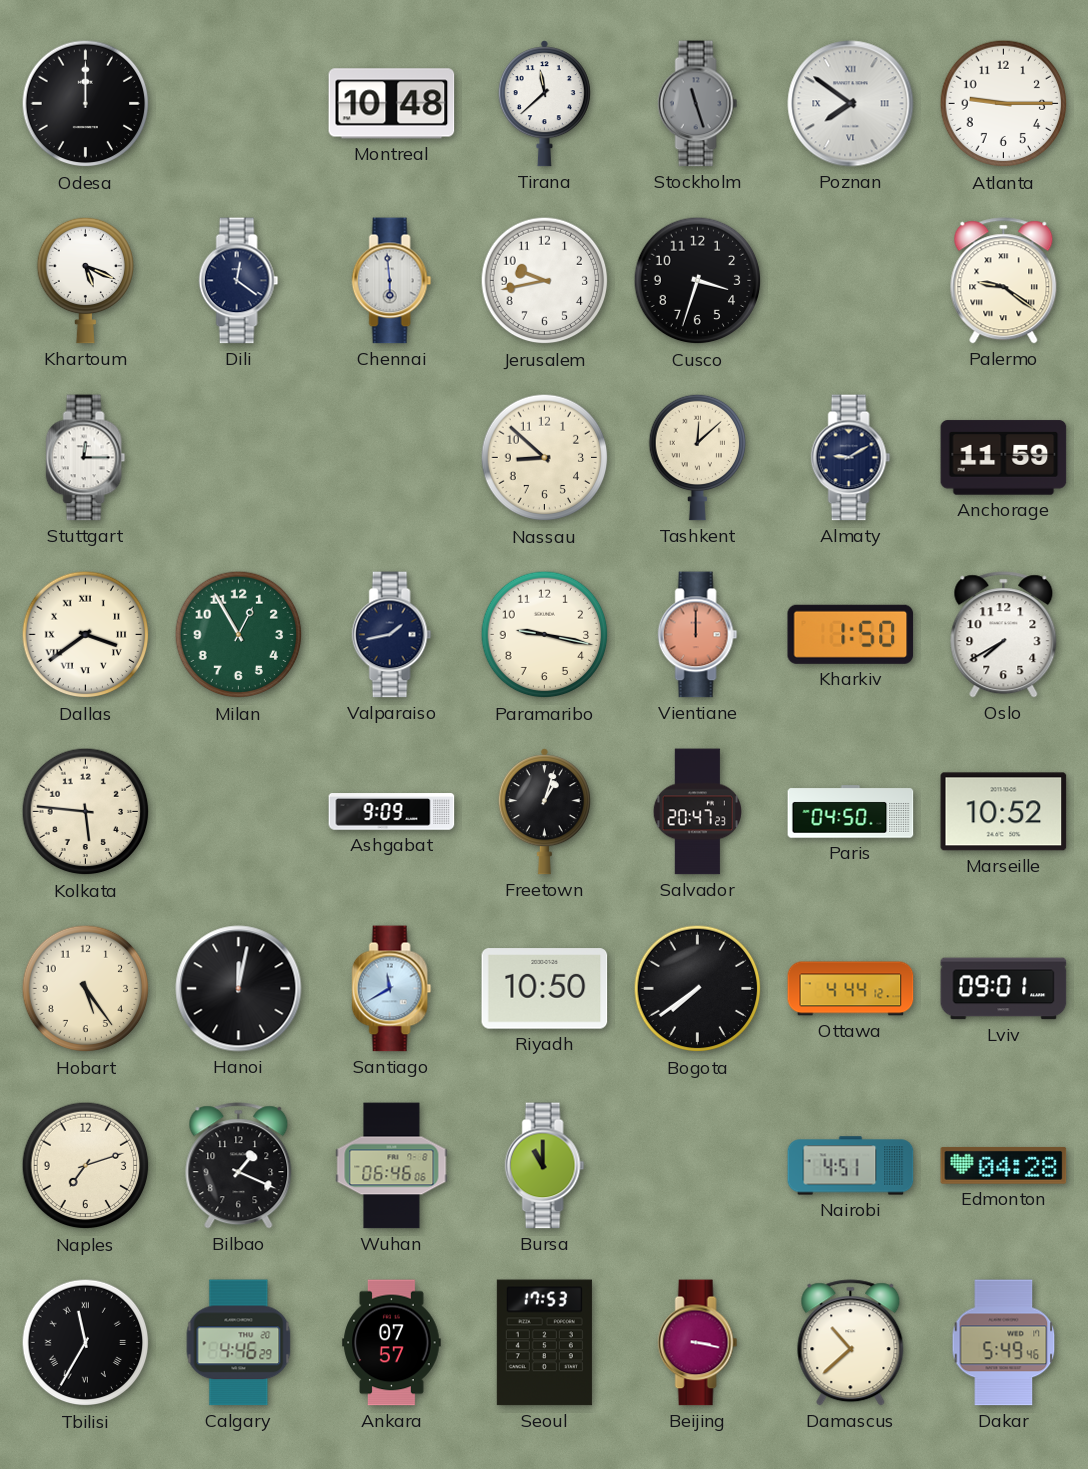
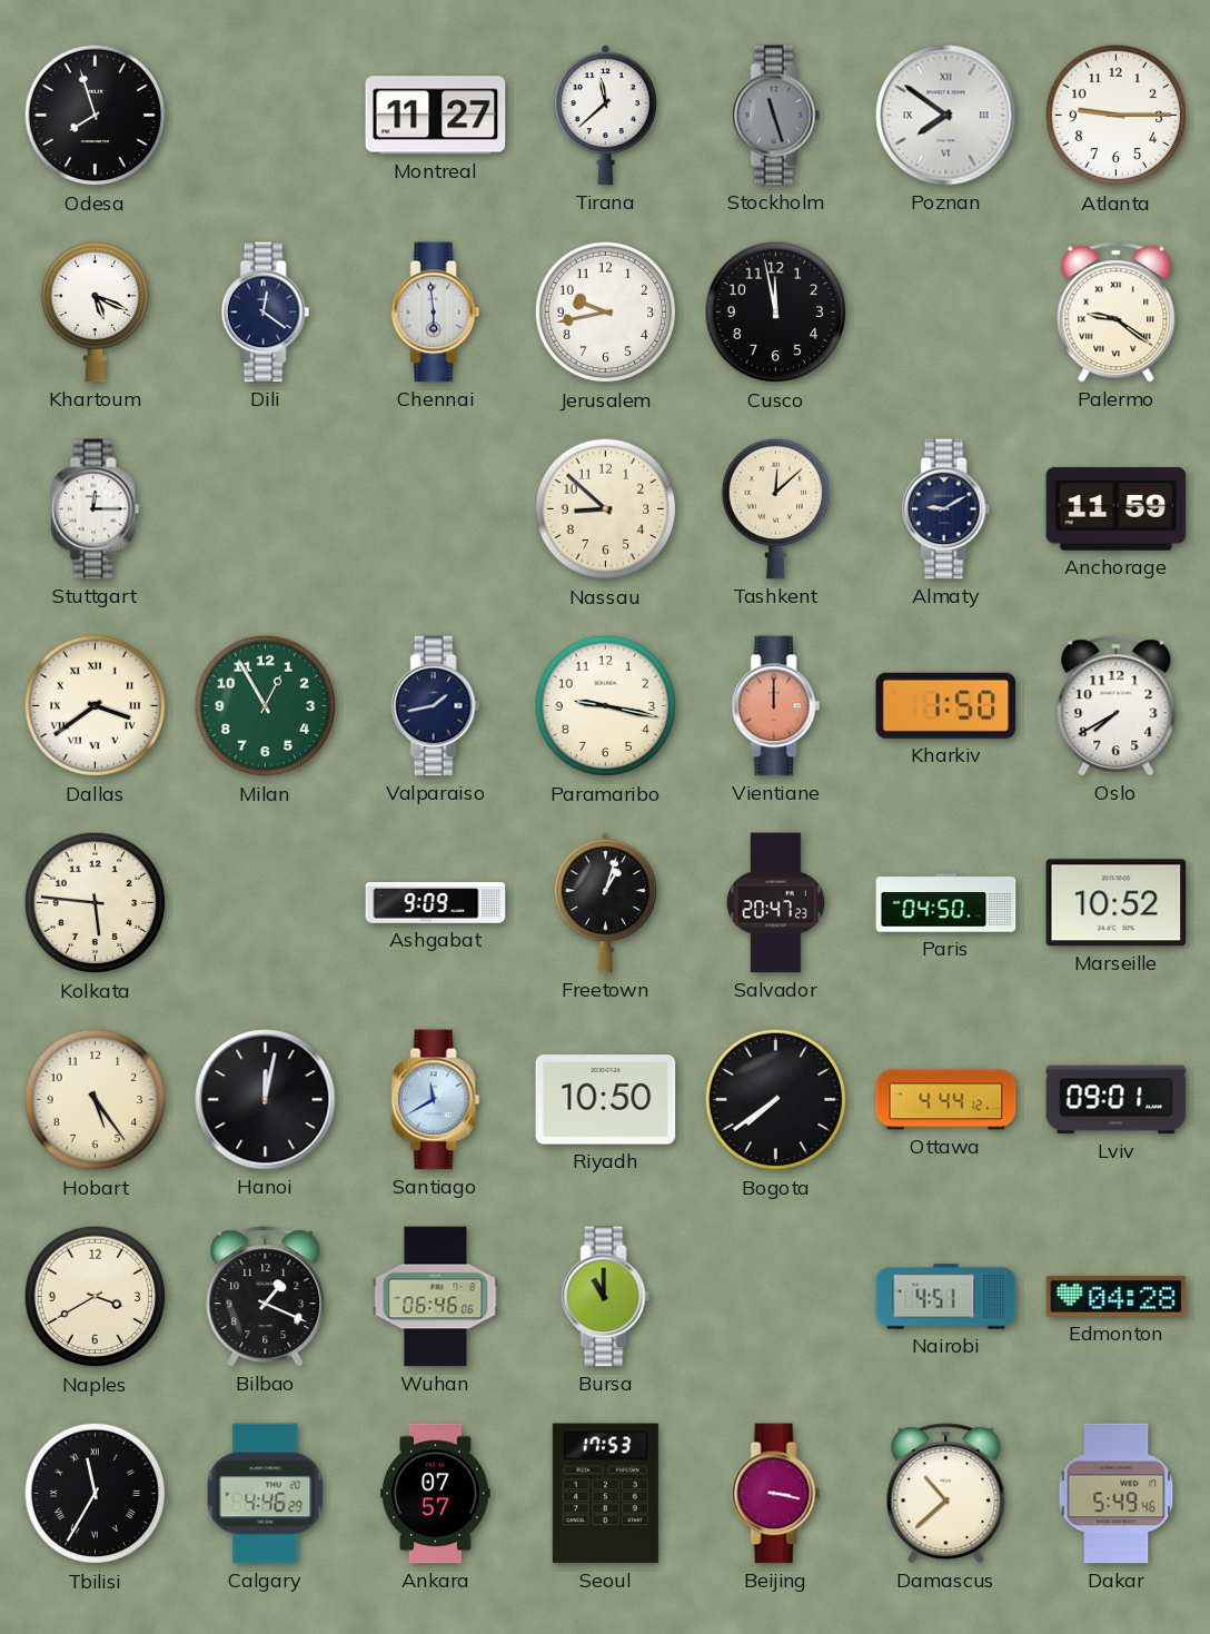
Odesa: 12:00 -> 7:57
Montreal: 10:48 -> 11:27
Cusco: 3:33 -> 11:58
Naples: 7:12 -> 3:40
